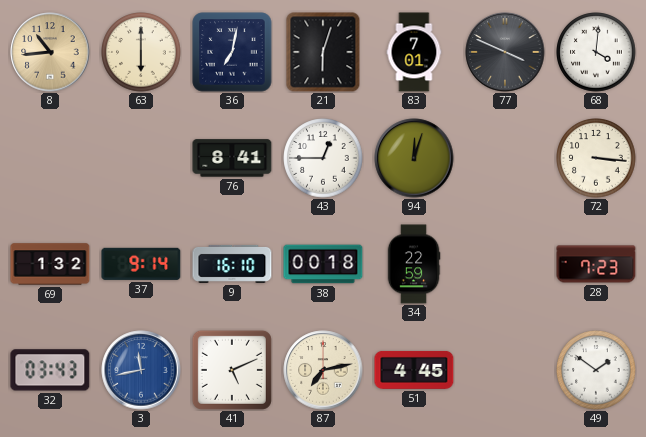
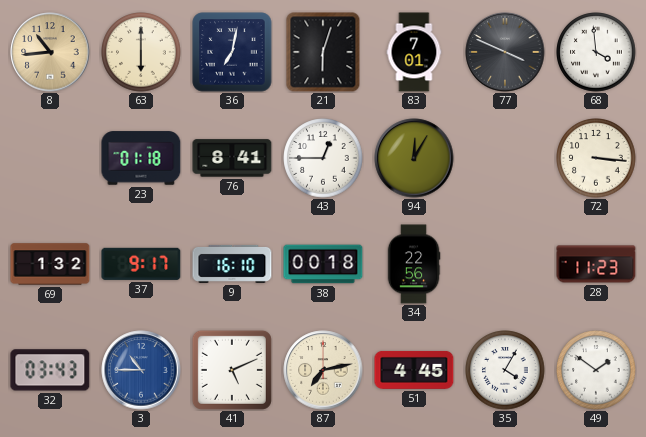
68: 4:01 -> 3:59
23: none -> 01:18
94: 12:03 -> 12:05
37: 9:14 -> 9:17
34: 22:59 -> 22:56
28: 7:23 -> 11:23
3: 11:43 -> 10:45
35: none -> 4:05
